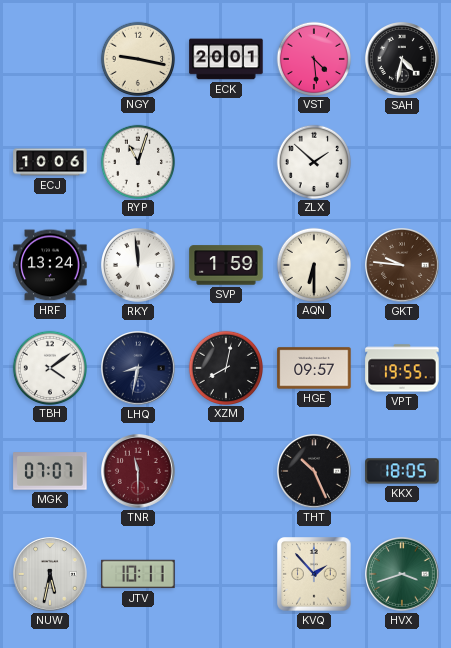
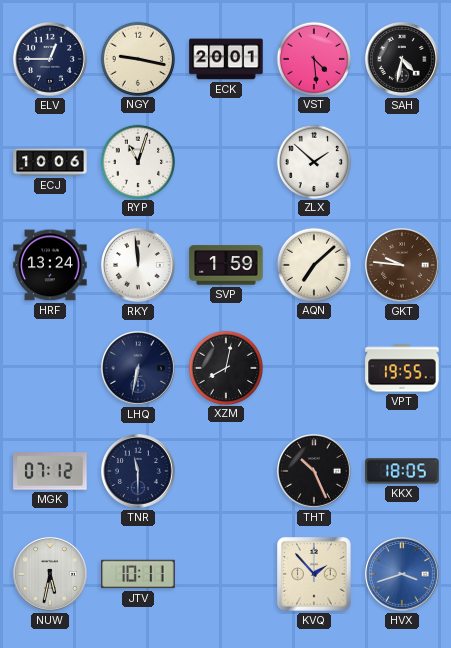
ELV: none -> 12:45
AQN: 6:30 -> 7:08
TBH: 4:09 -> none
LHQ: 8:32 -> 6:32
HGE: 09:57 -> none
MGK: 07:07 -> 07:12
TNR dial: burgundy -> navy
HVX dial: green -> blue
